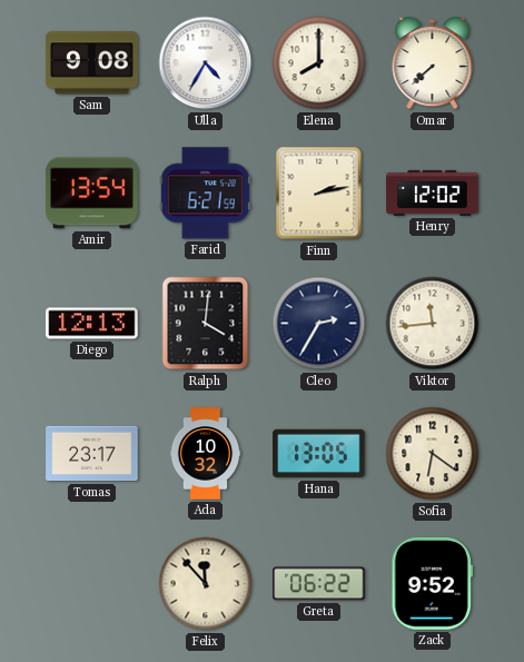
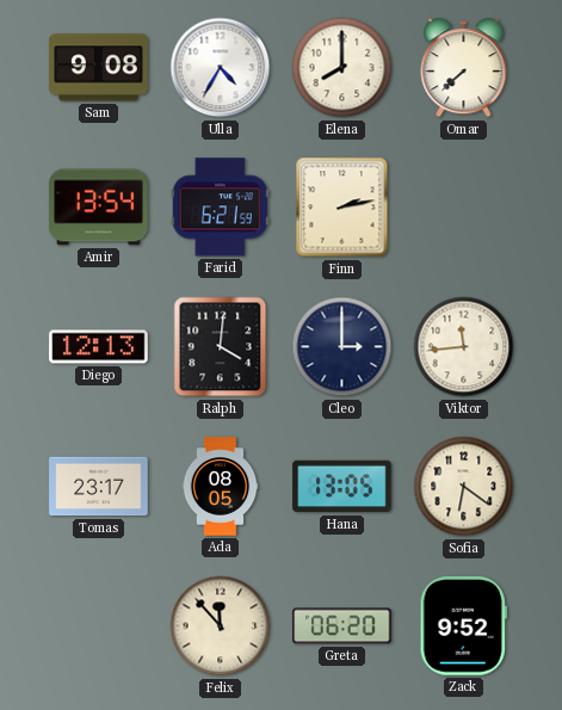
Henry: 12:02 -> none
Cleo: 2:35 -> 3:00
Ada: 10:32 -> 08:05
Greta: 06:22 -> 06:20
